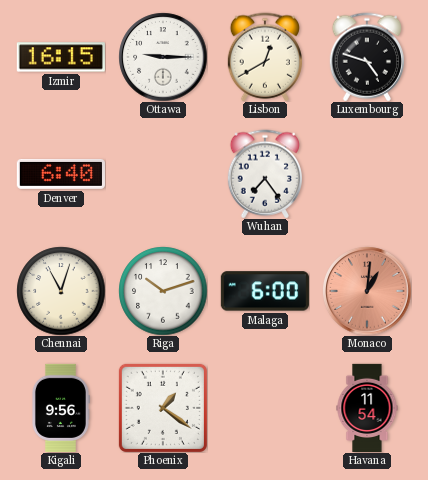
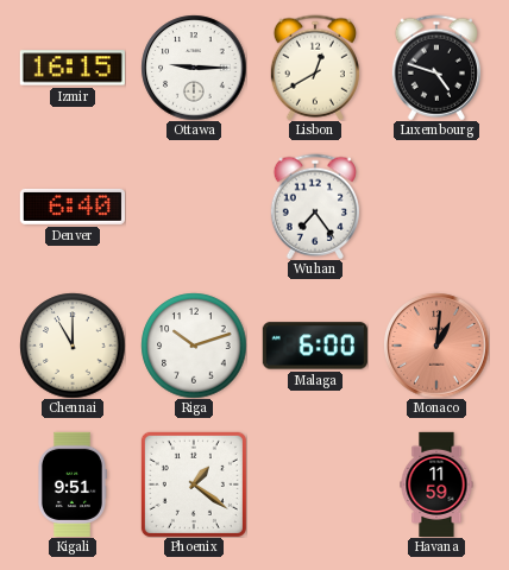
Chennai: 11:03 -> 11:00
Kigali: 9:56 -> 9:51
Havana: 11:54 -> 11:59
